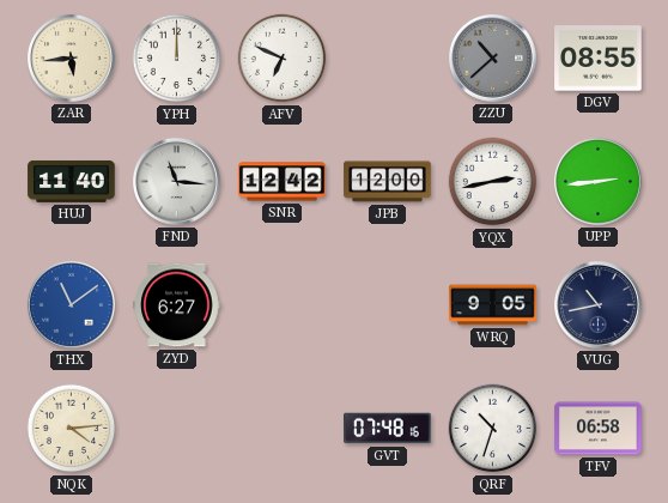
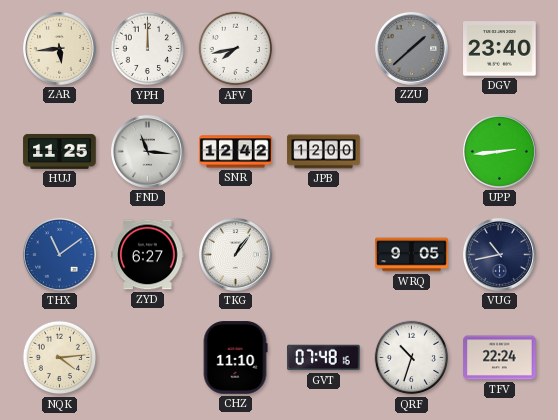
AFV: 6:49 -> 7:43
ZZU: 10:38 -> 1:38
DGV: 08:55 -> 23:40
HUJ: 11:40 -> 11:25
YQX: 2:43 -> none
TKG: none -> 1:06
CHZ: none -> 11:10
TFV: 06:58 -> 22:24
